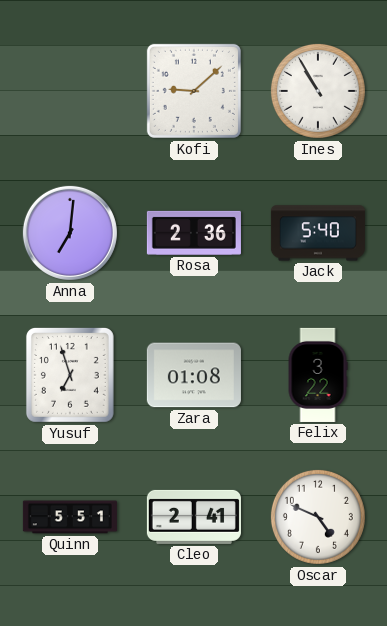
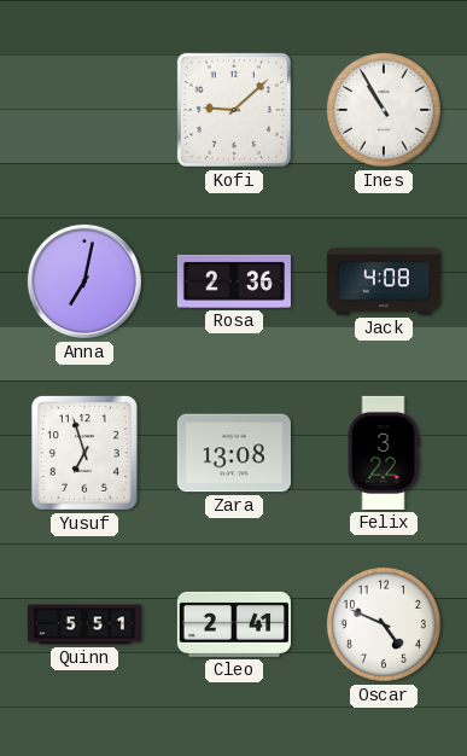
Anna: 7:01 -> 7:02
Jack: 5:40 -> 4:08
Zara: 01:08 -> 13:08
